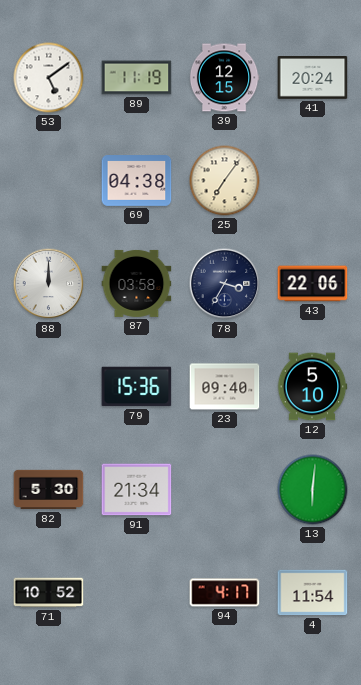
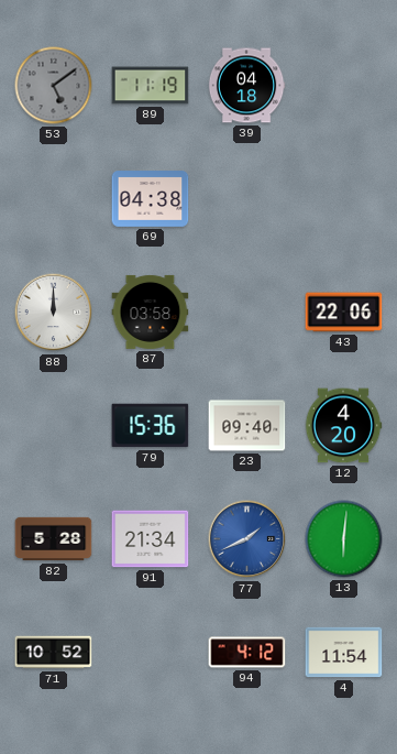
53 dial: white -> grey
39: 12:15 -> 04:18
41: 20:24 -> none
25: 7:06 -> none
78: 3:35 -> none
12: 5:10 -> 4:20
82: 5:30 -> 5:28
77: none -> 1:41
94: 4:17 -> 4:12
